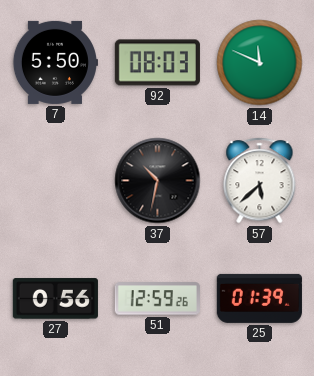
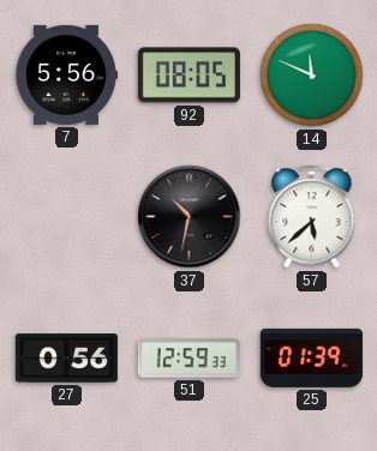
7: 5:50 -> 5:56
92: 08:03 -> 08:05
51: 12:59:26 -> 12:59:33
